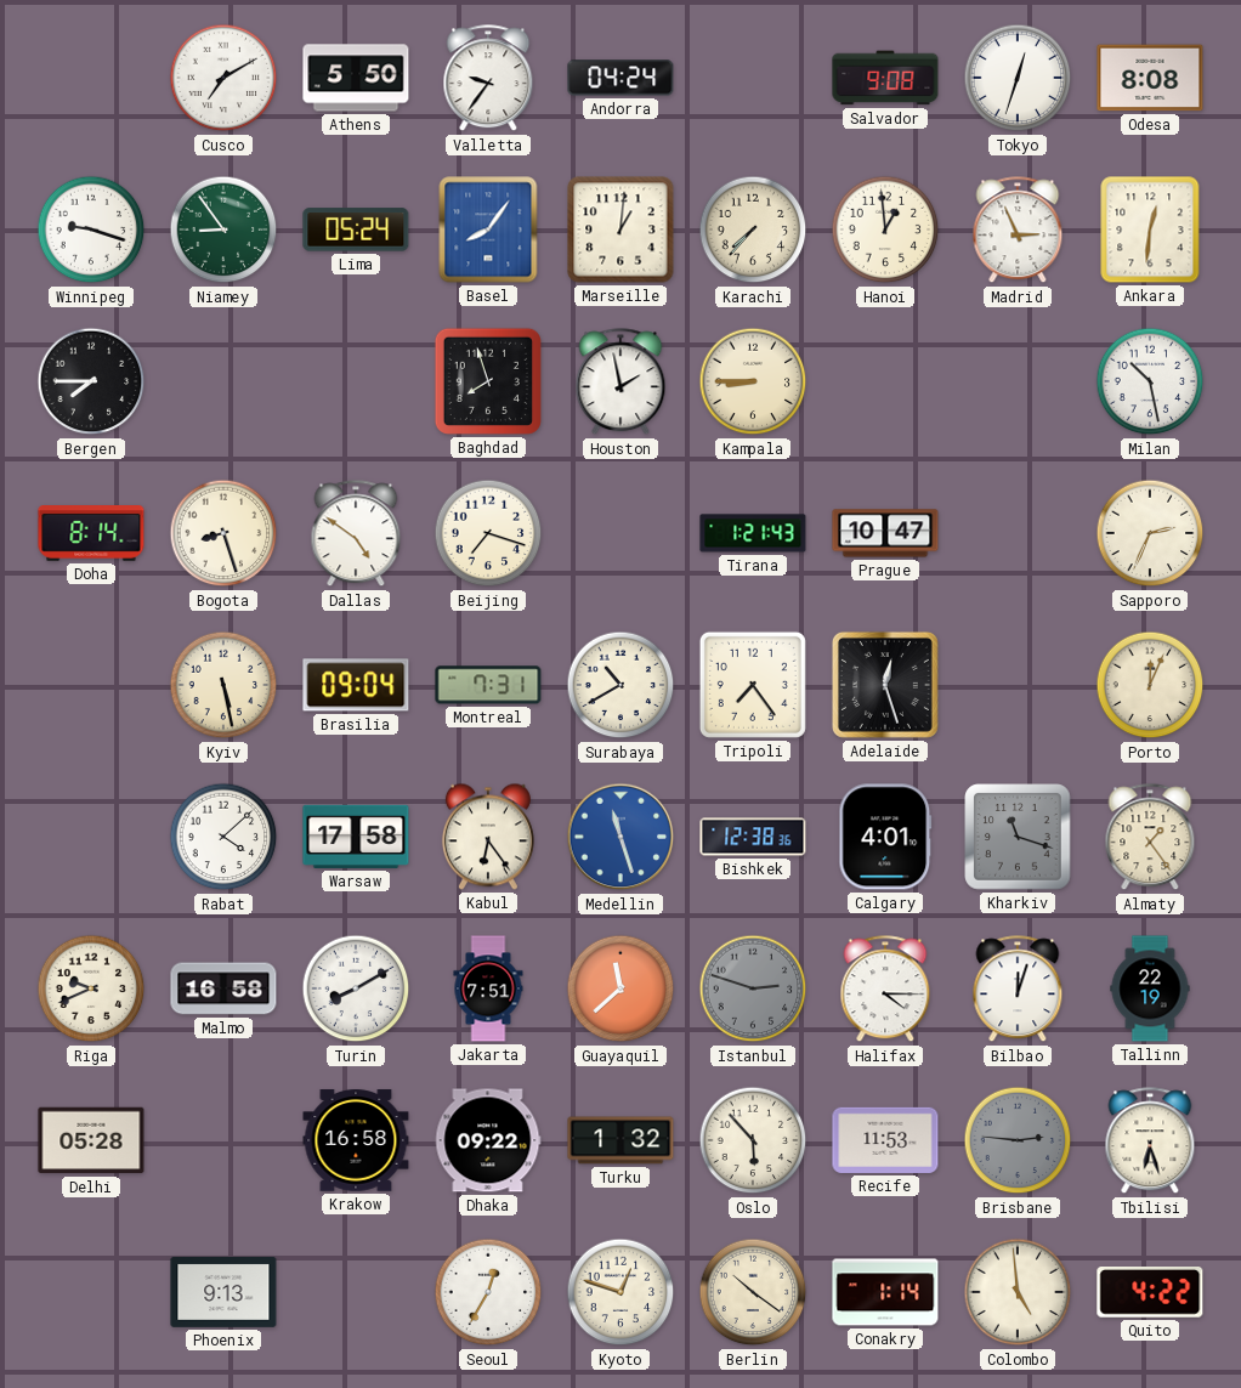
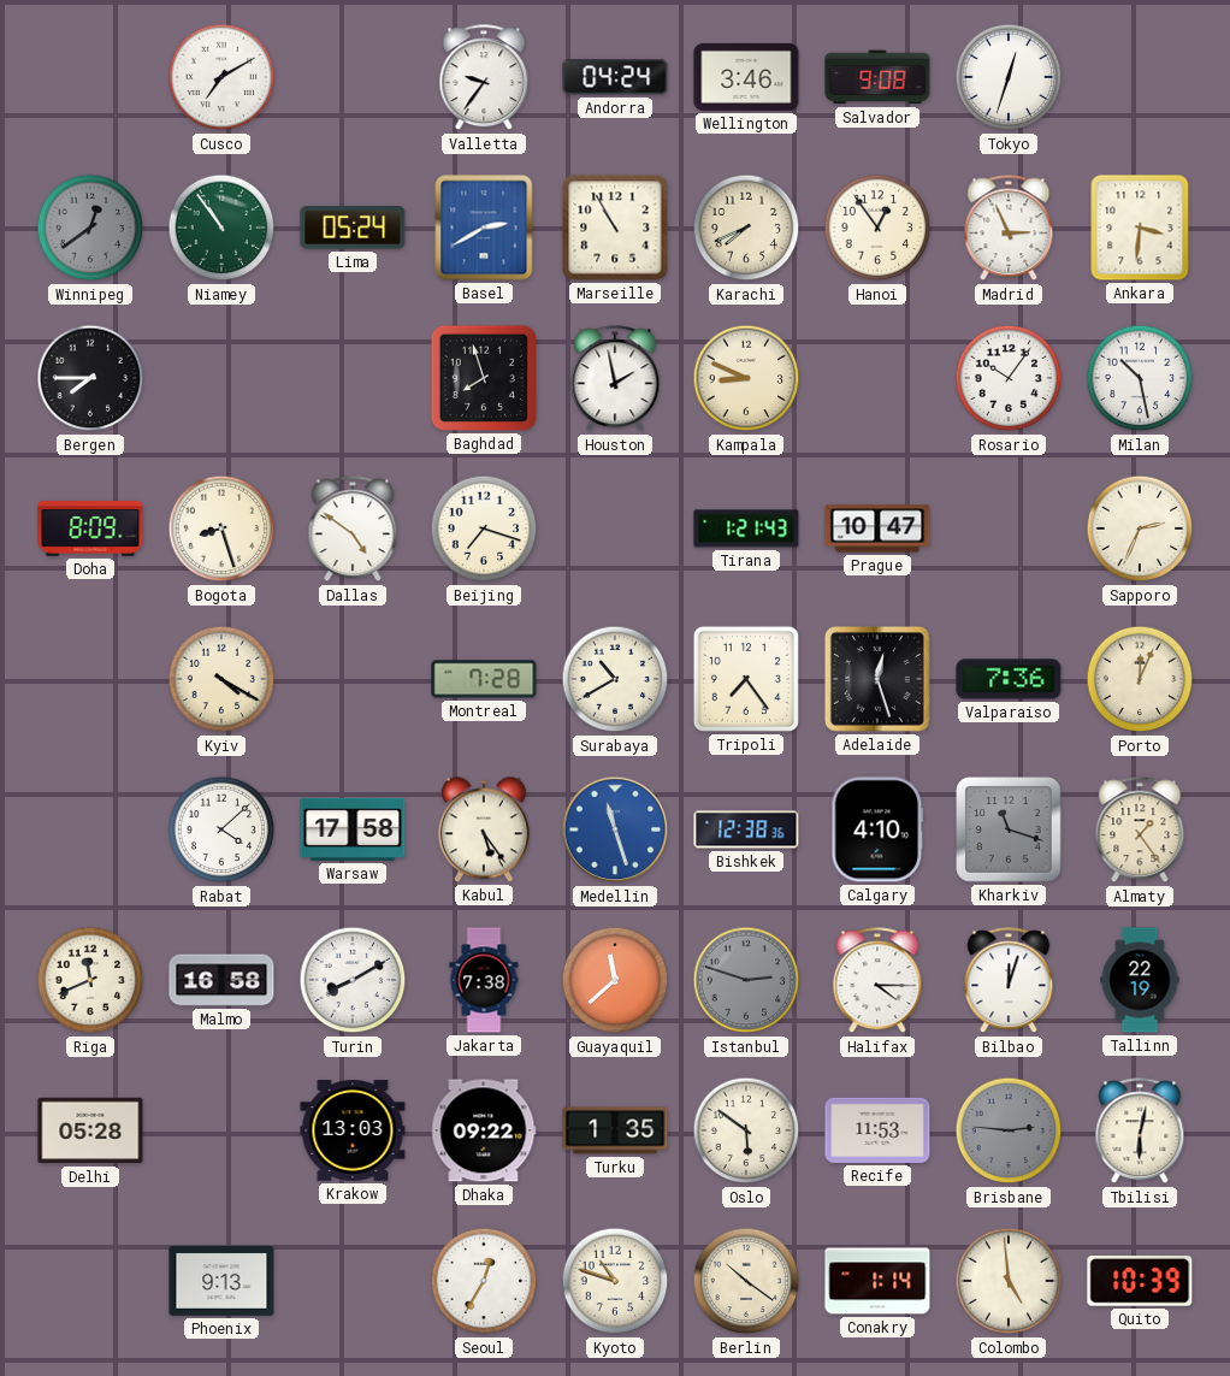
Athens: 5:50 -> none
Wellington: none -> 3:46
Odesa: 8:08 -> none
Winnipeg: 9:18 -> 12:39
Winnipeg dial: white -> grey
Niamey: 8:54 -> 10:54
Basel: 8:06 -> 2:40
Marseille: 1:01 -> 10:55
Karachi: 7:37 -> 7:41
Hanoi: 12:59 -> 12:54
Ankara: 12:31 -> 3:31
Kampala: 8:45 -> 8:49
Rosario: none -> 10:06
Doha: 8:14 -> 8:09
Kyiv: 5:28 -> 4:20
Brasilia: 09:04 -> none
Montreal: 7:31 -> 7:28
Valparaiso: none -> 7:36
Kabul: 6:24 -> 5:24
Calgary: 4:01 -> 4:10
Riga: 9:41 -> 11:41
Jakarta: 7:51 -> 7:38
Krakow: 16:58 -> 13:03
Turku: 1:32 -> 1:35
Oslo: 5:53 -> 5:51
Tbilisi: 6:27 -> 6:02
Kyoto: 12:48 -> 10:48
Quito: 4:22 -> 10:39
